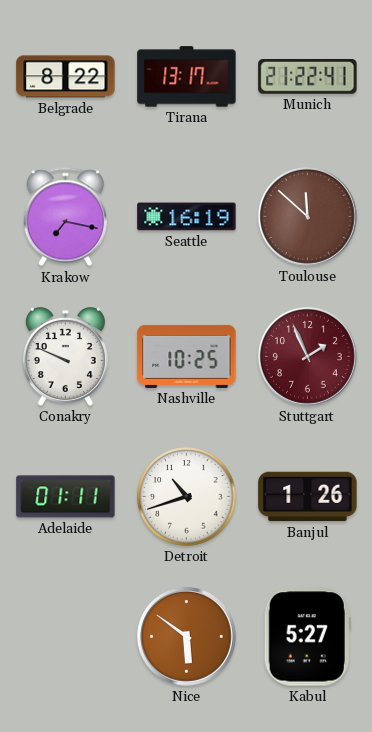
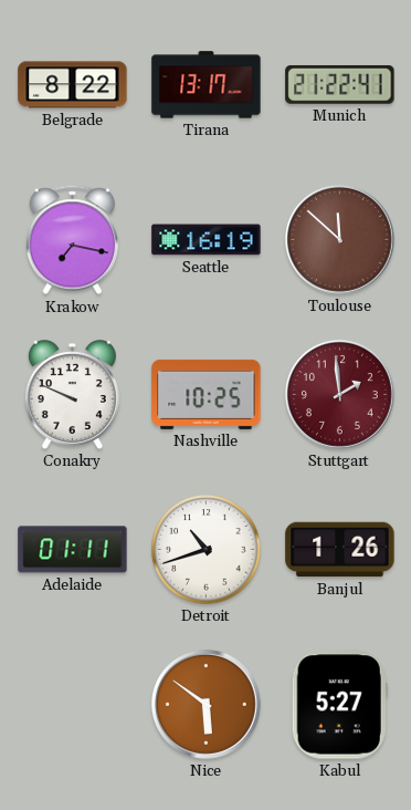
Stuttgart: 1:56 -> 1:59
